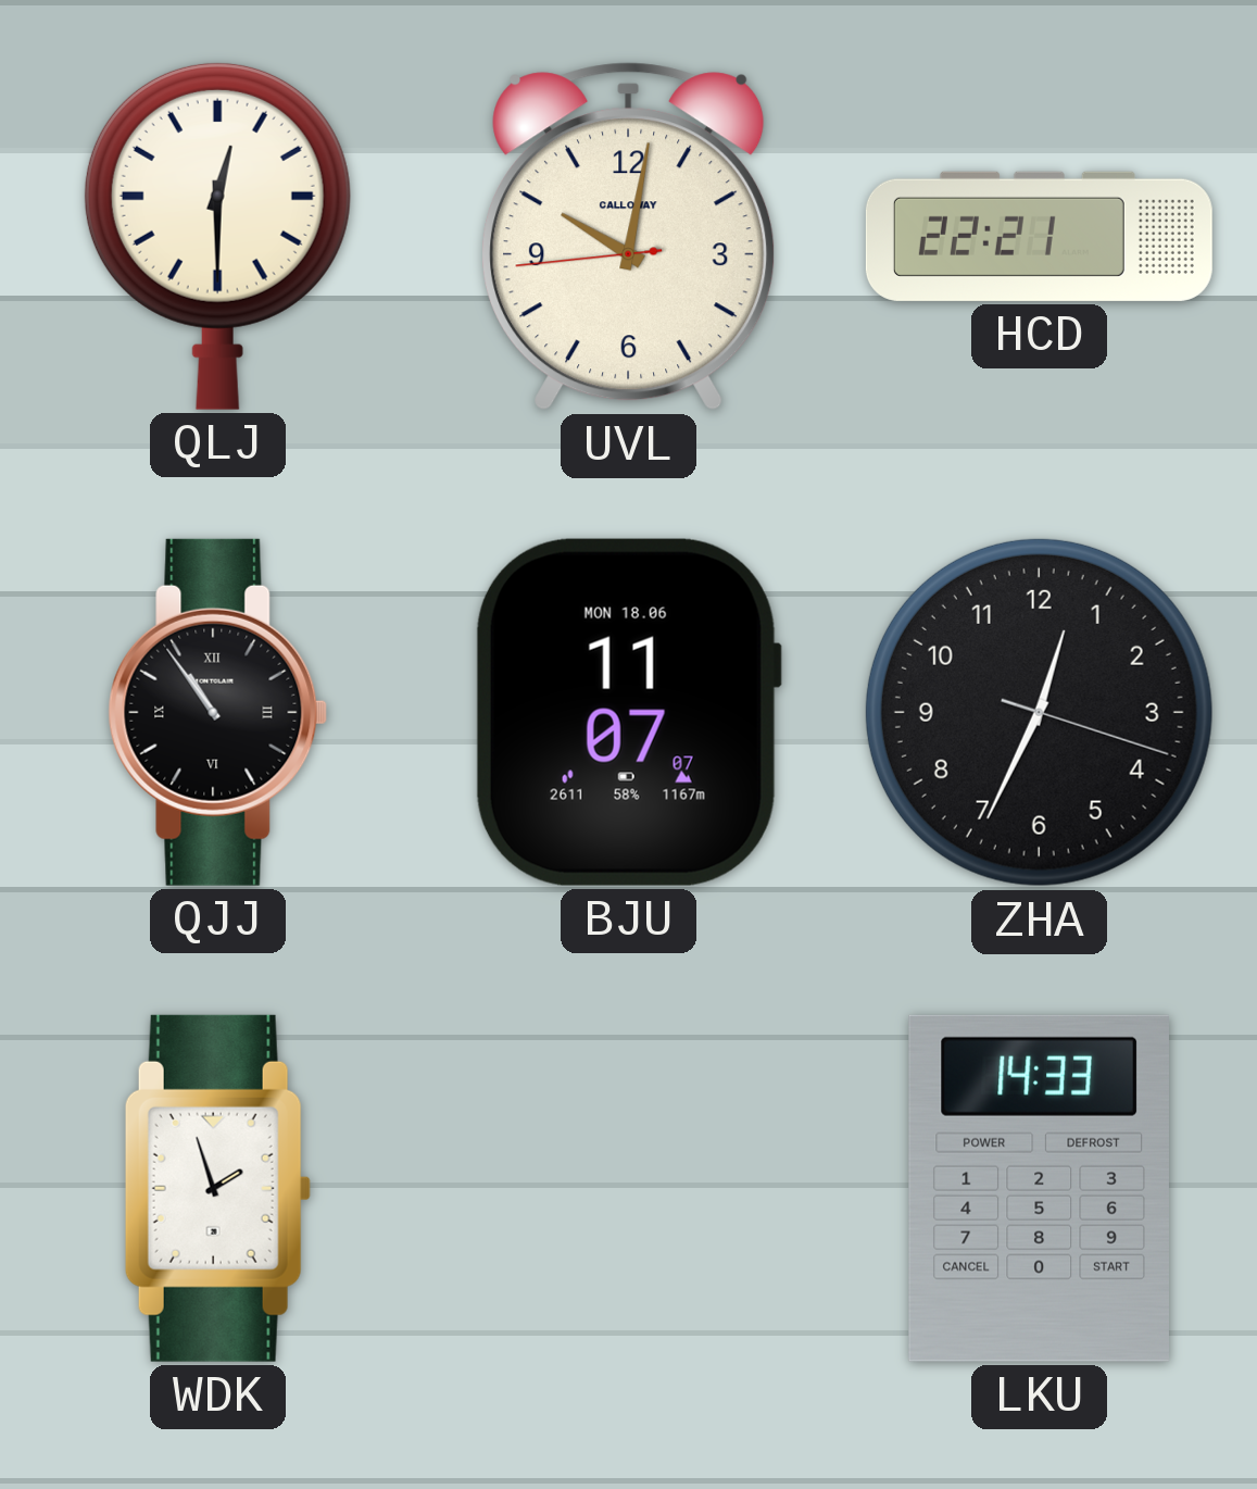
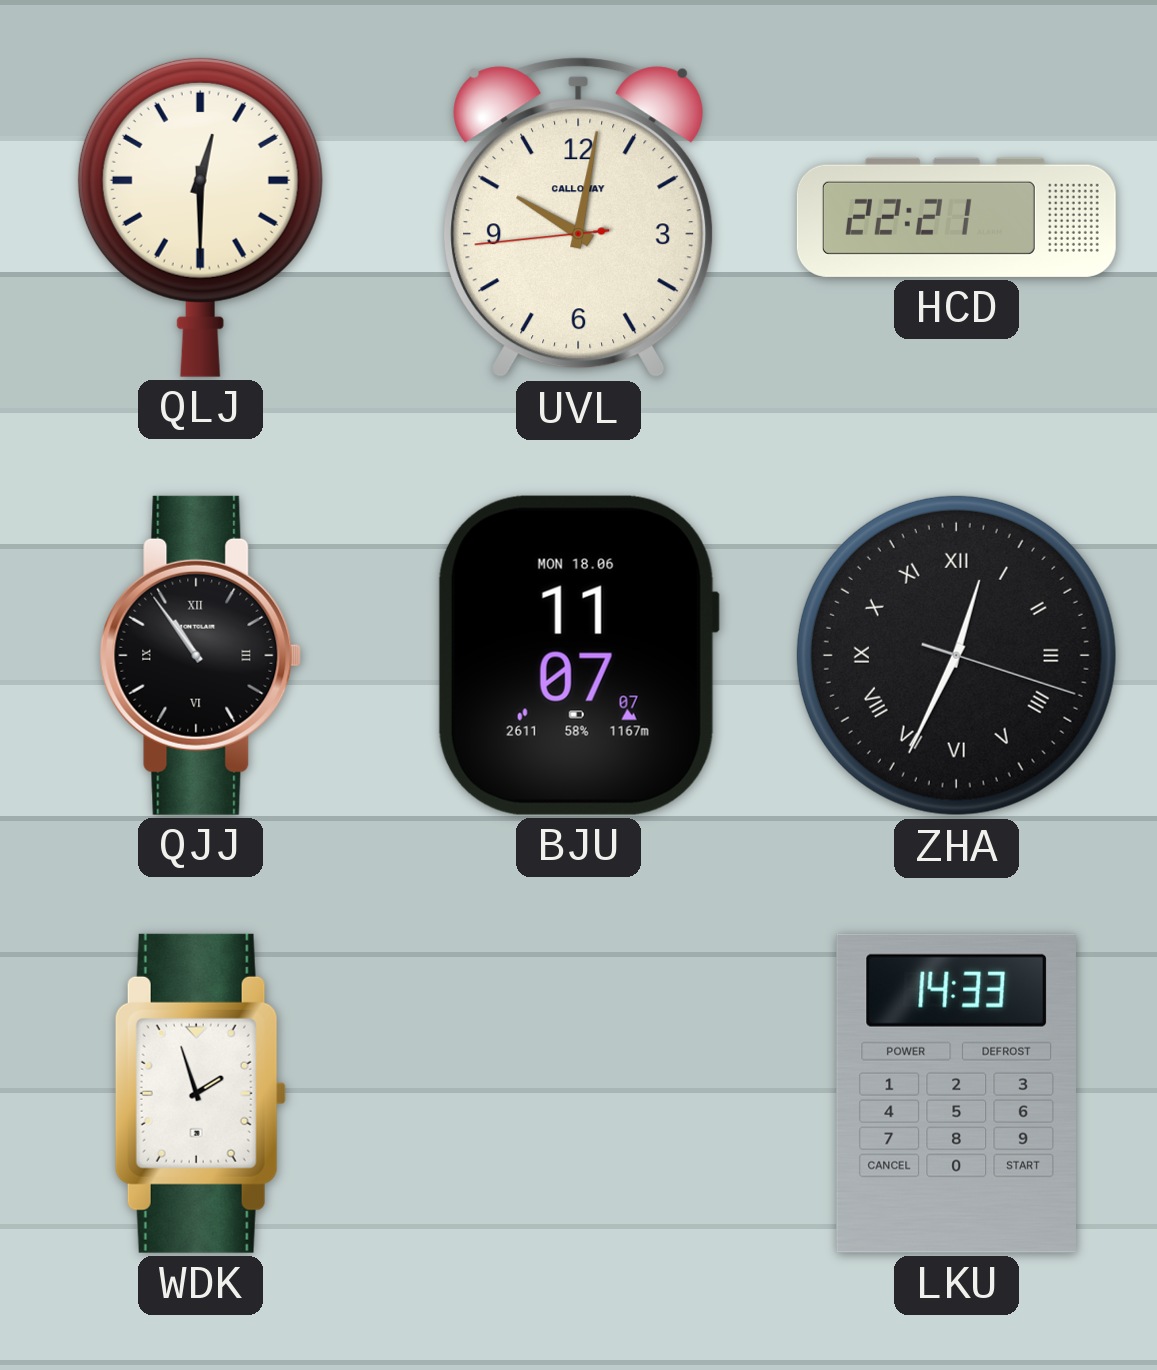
ZHA numerals: Arabic -> Roman
